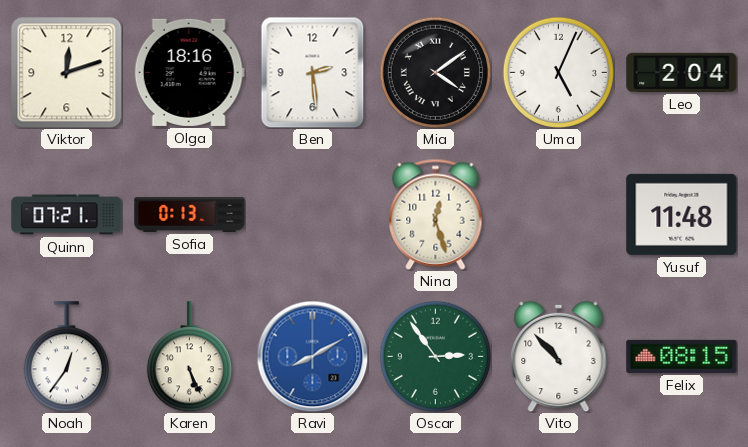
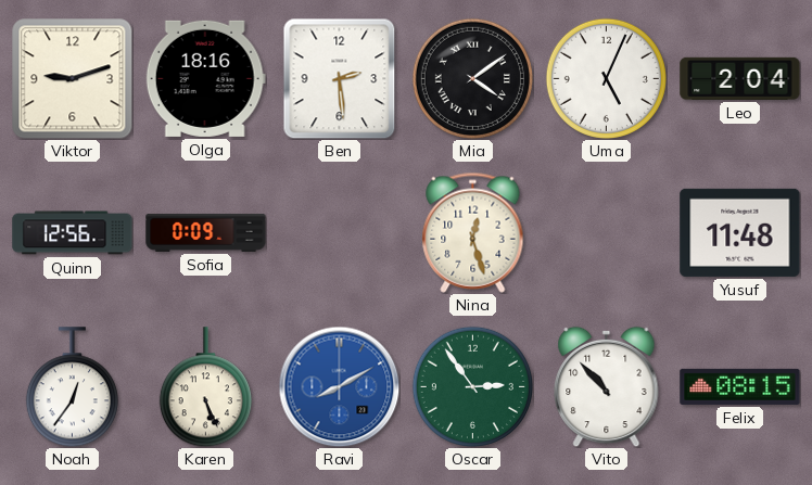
Viktor: 12:12 -> 9:12
Quinn: 07:21 -> 12:56
Sofia: 0:13 -> 0:09
